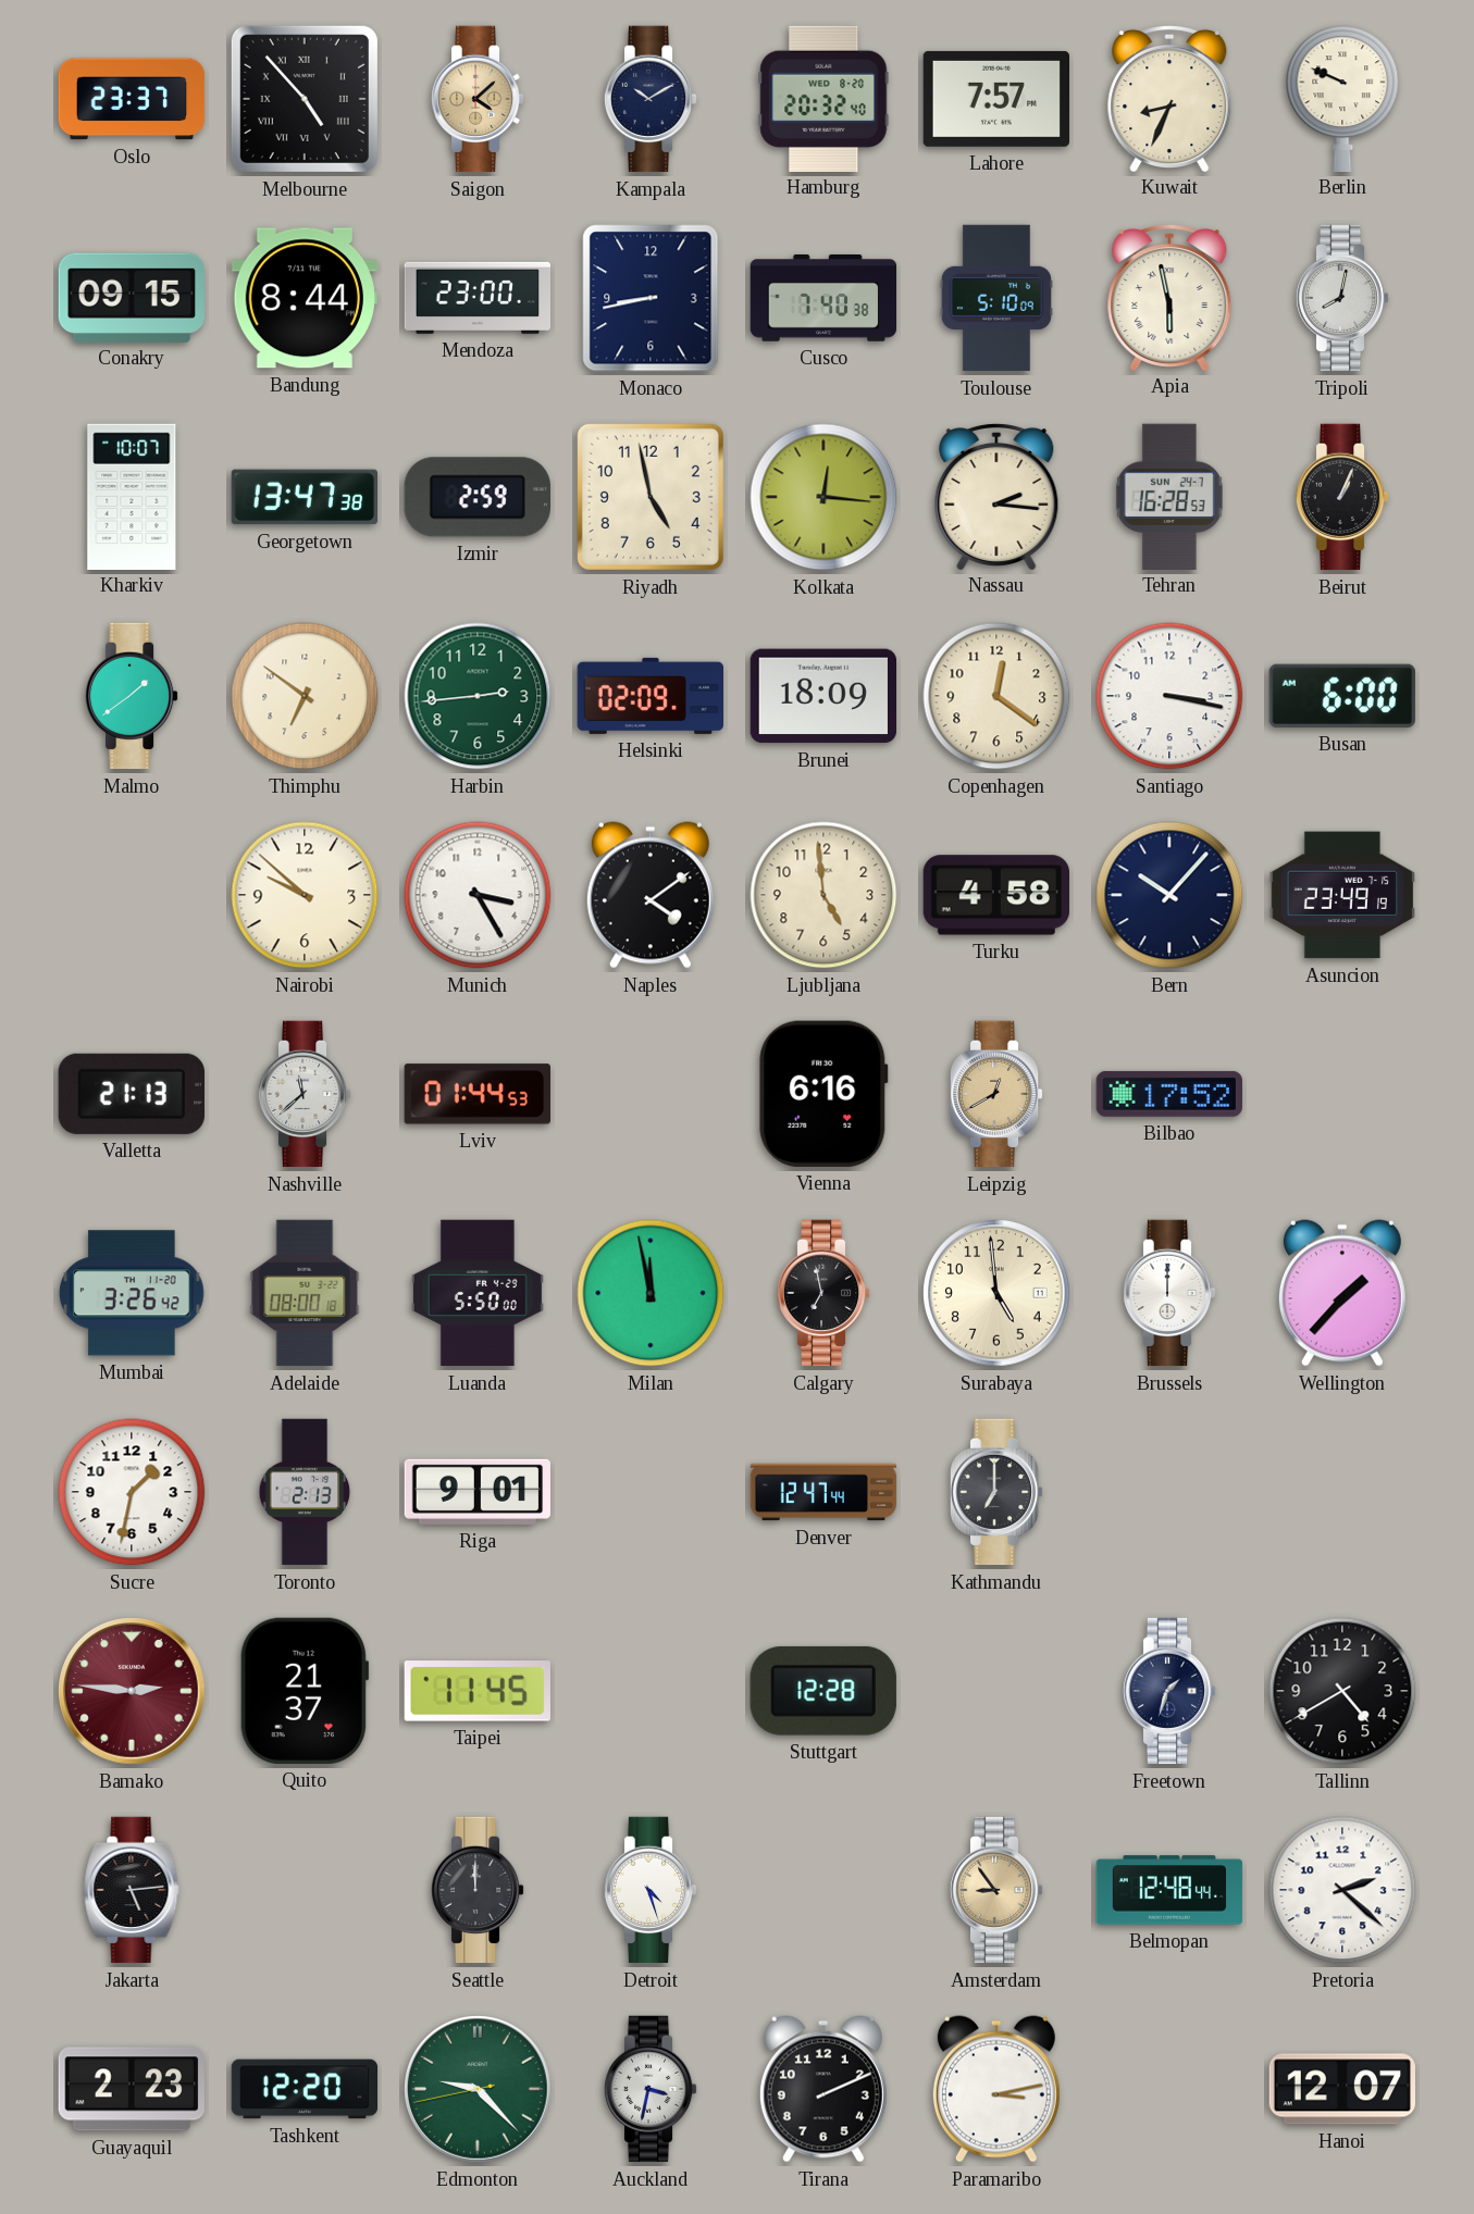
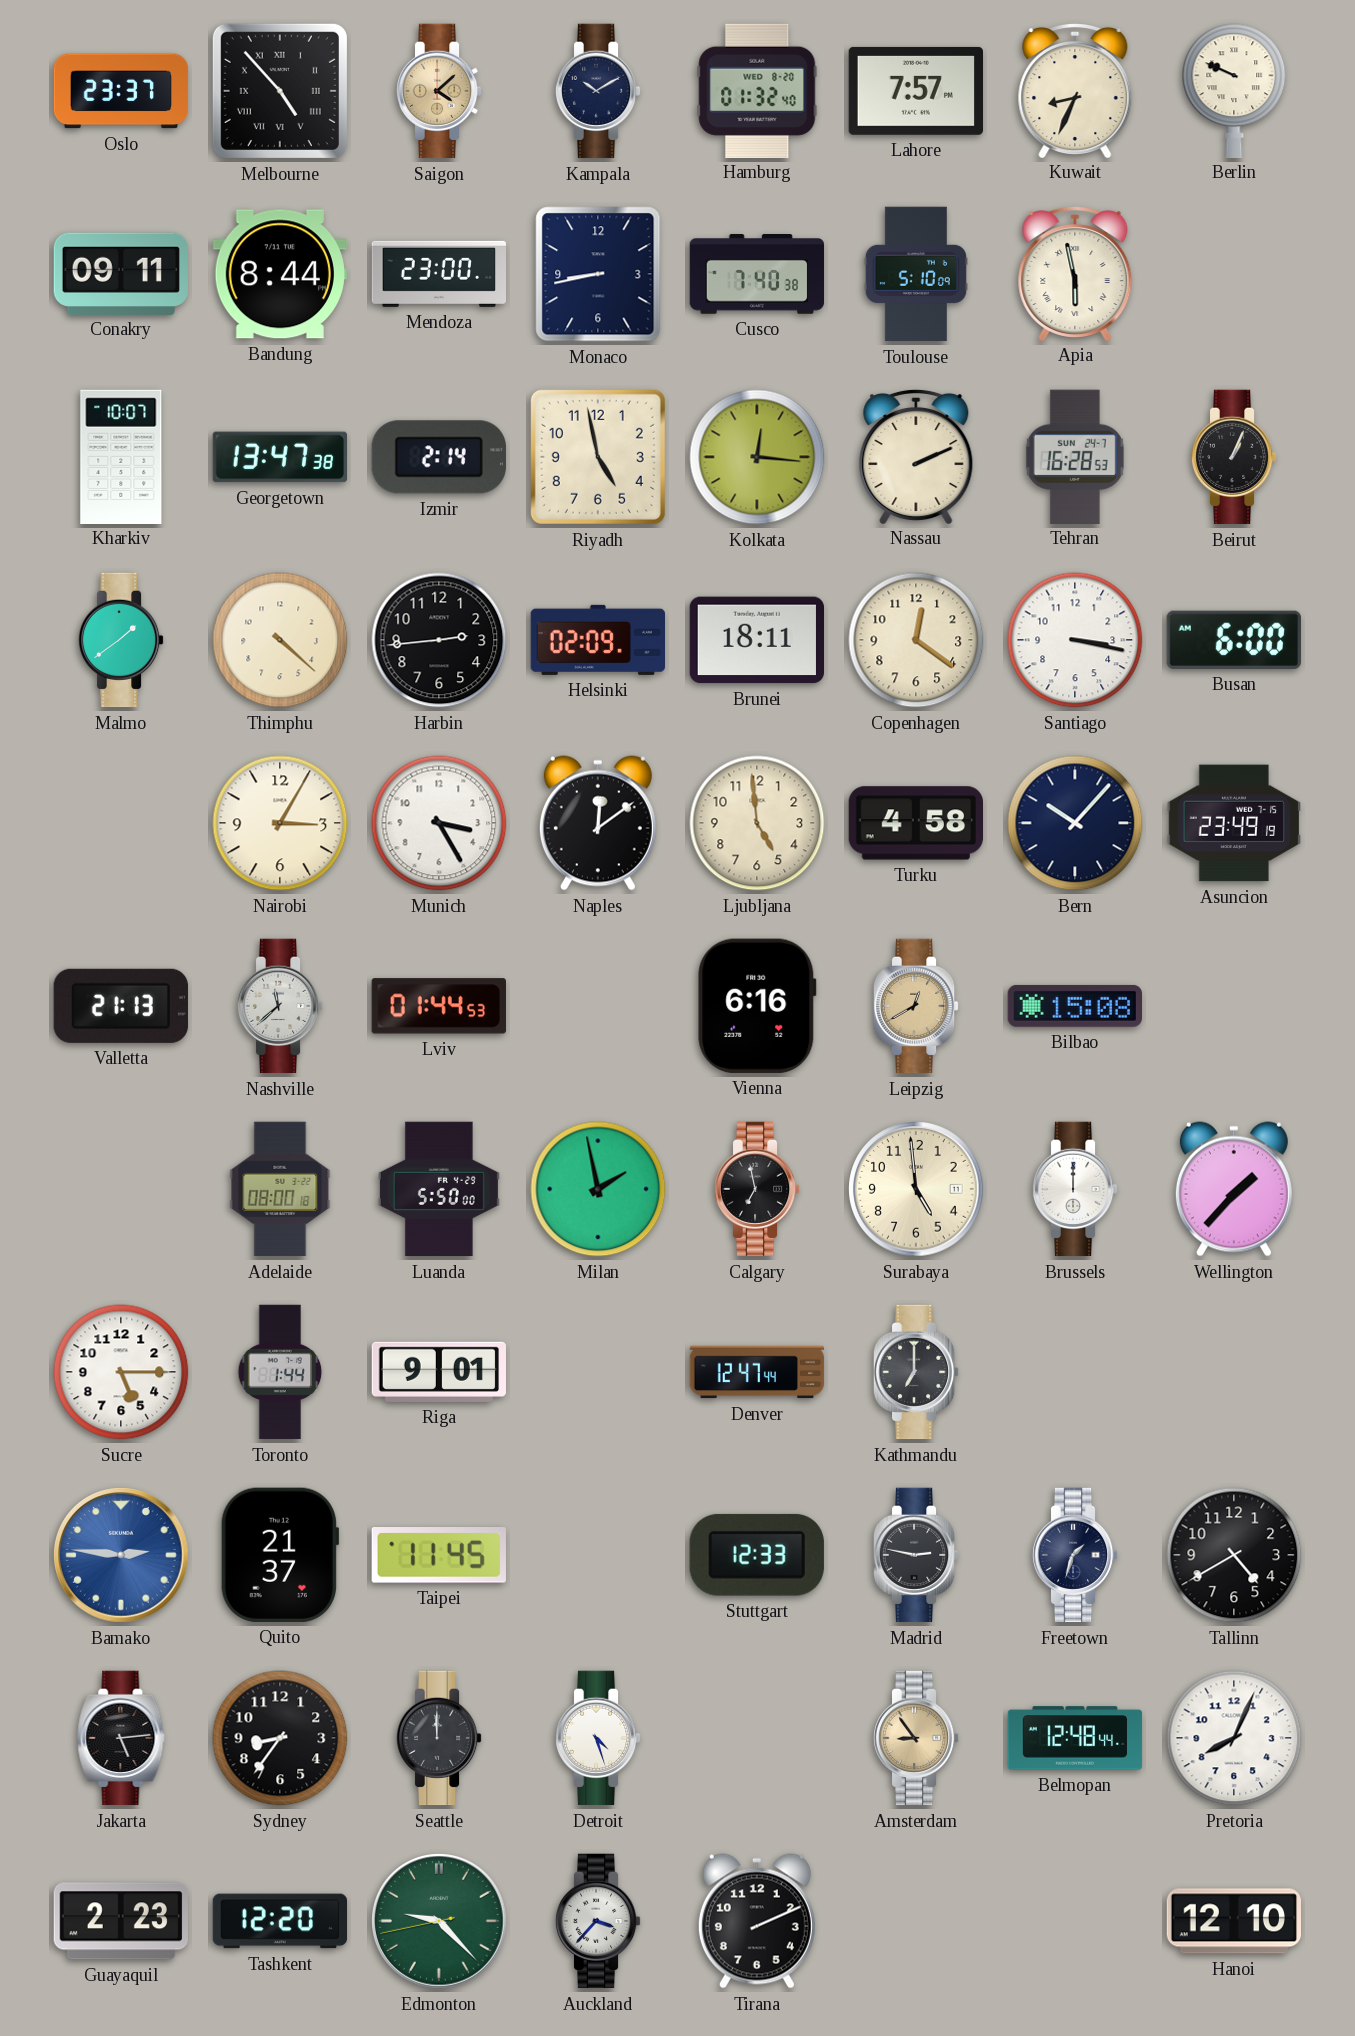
Hamburg: 20:32 -> 01:32
Conakry: 09:15 -> 09:11
Tripoli: 8:02 -> none
Izmir: 2:59 -> 2:14
Nassau: 2:16 -> 2:11
Thimphu: 6:51 -> 4:22
Harbin dial: green -> black
Brunei: 18:09 -> 18:11
Nairobi: 9:52 -> 3:05
Naples: 4:09 -> 12:09
Bilbao: 17:52 -> 15:08
Mumbai: 3:26 -> none
Milan: 11:58 -> 1:58
Sucre: 1:32 -> 5:15
Toronto: 2:13 -> 1:44
Bamako dial: burgundy -> blue
Stuttgart: 12:28 -> 12:33
Madrid: none -> 2:47
Sydney: none -> 8:36
Pretoria: 2:22 -> 8:04
Auckland: 3:32 -> 3:37
Paramaribo: 3:13 -> none
Hanoi: 12:07 -> 12:10
